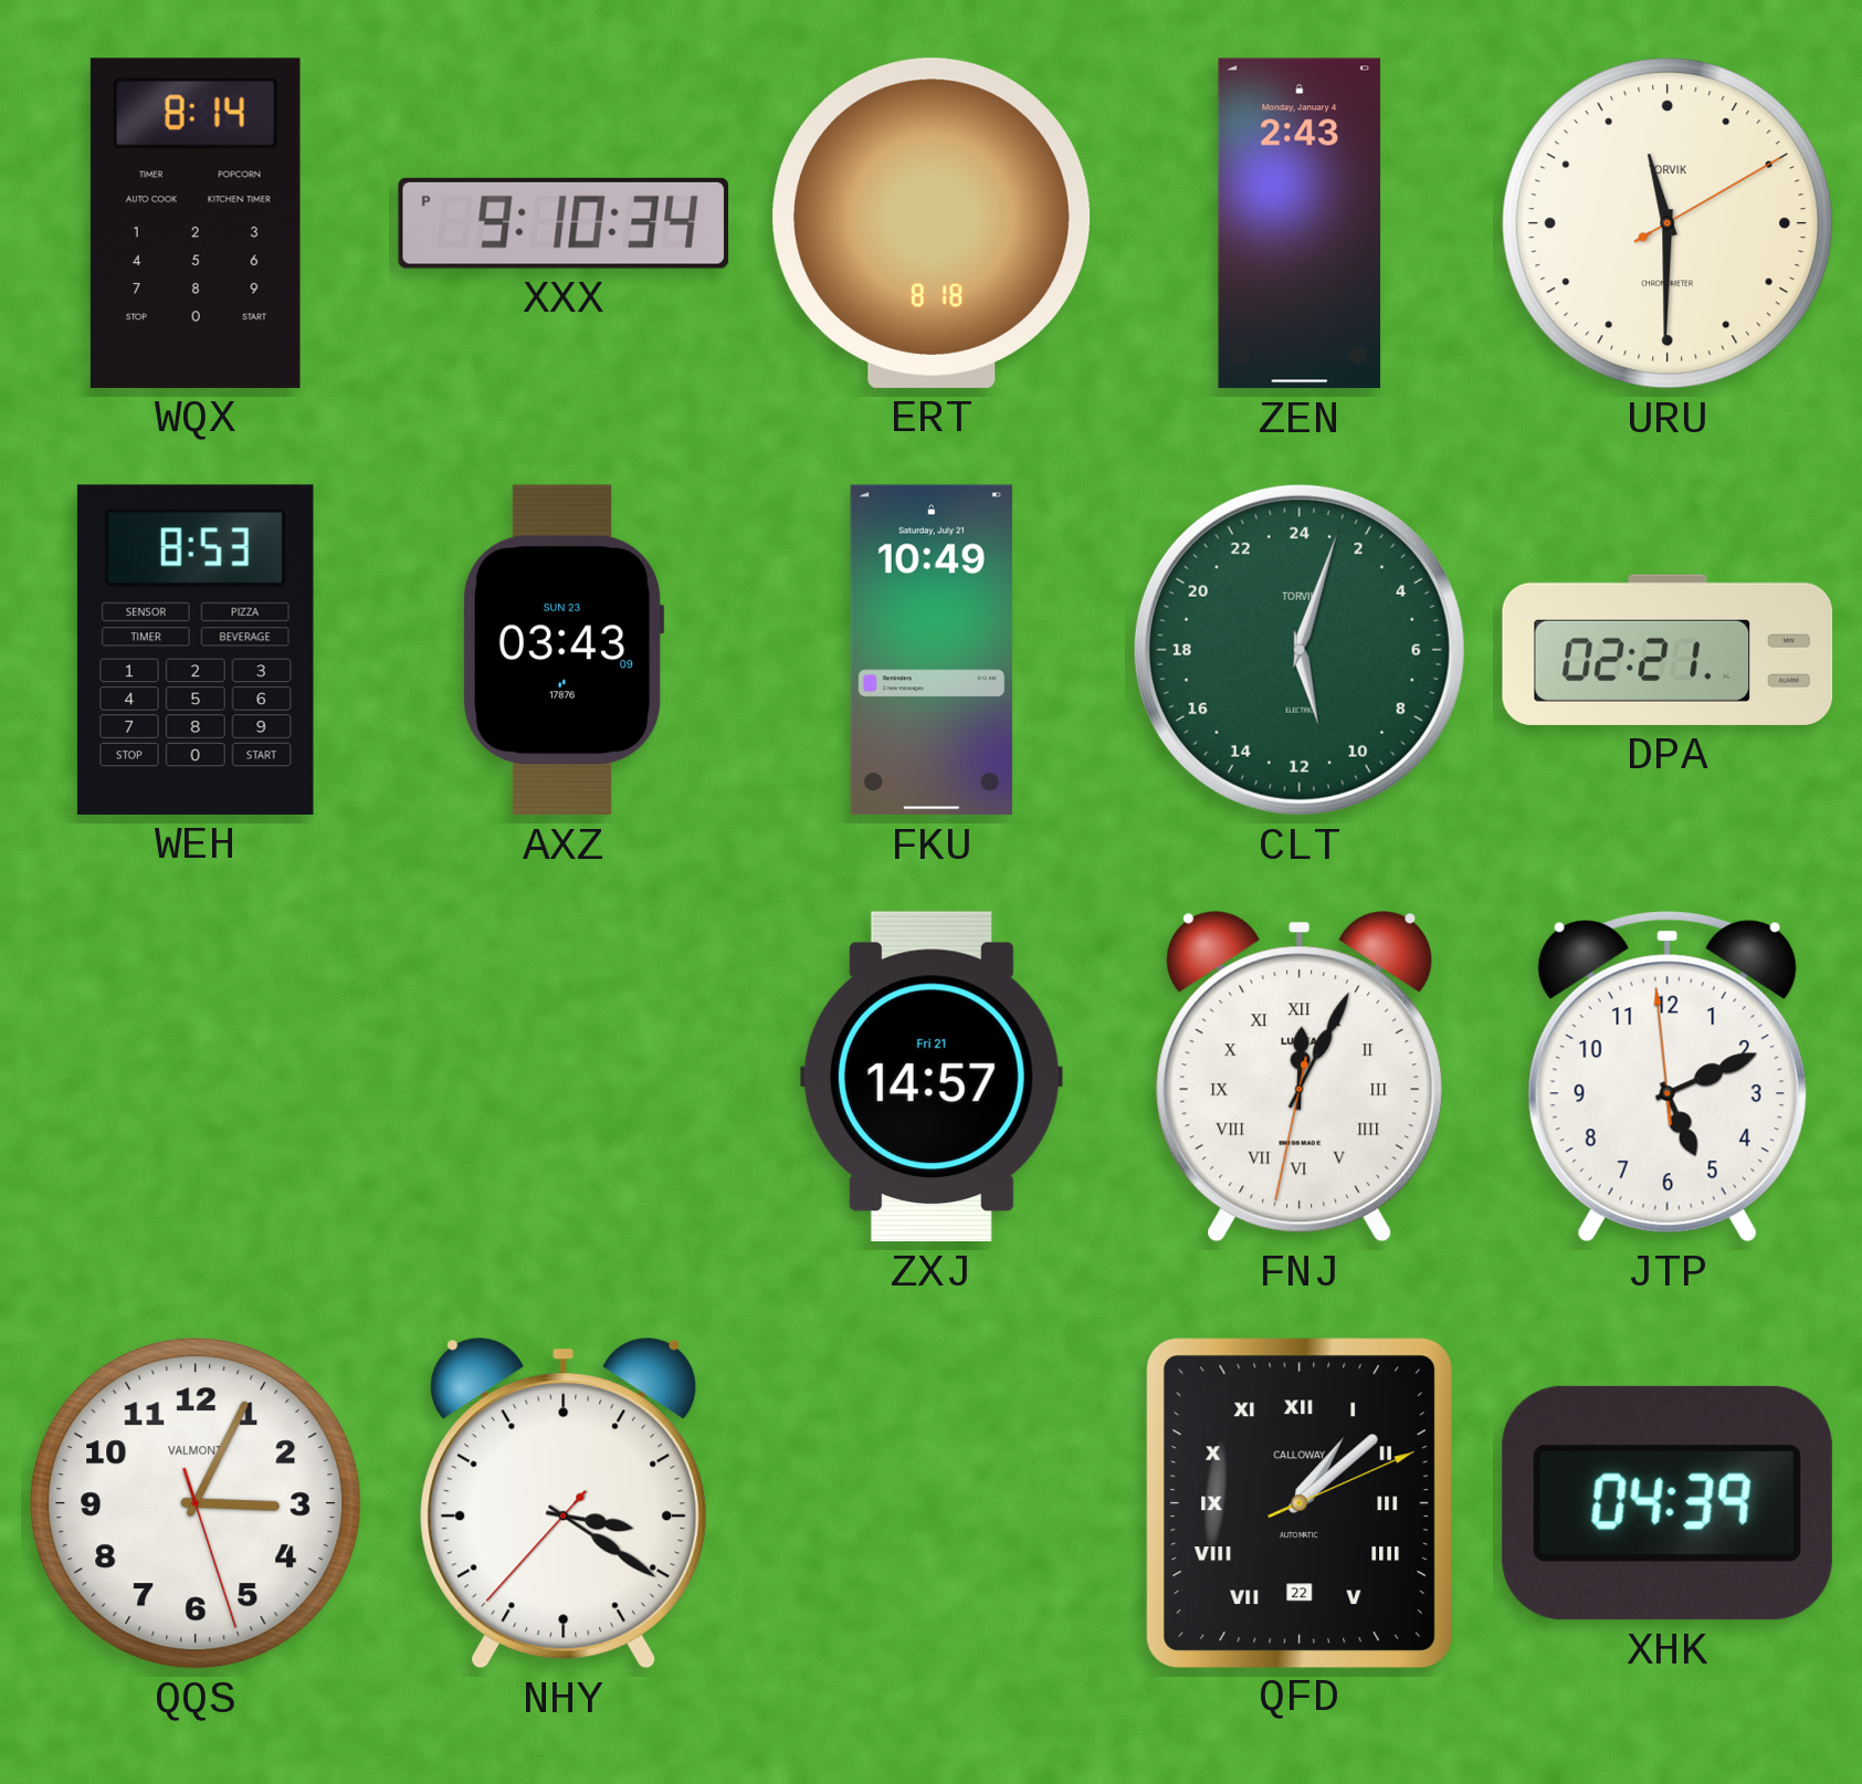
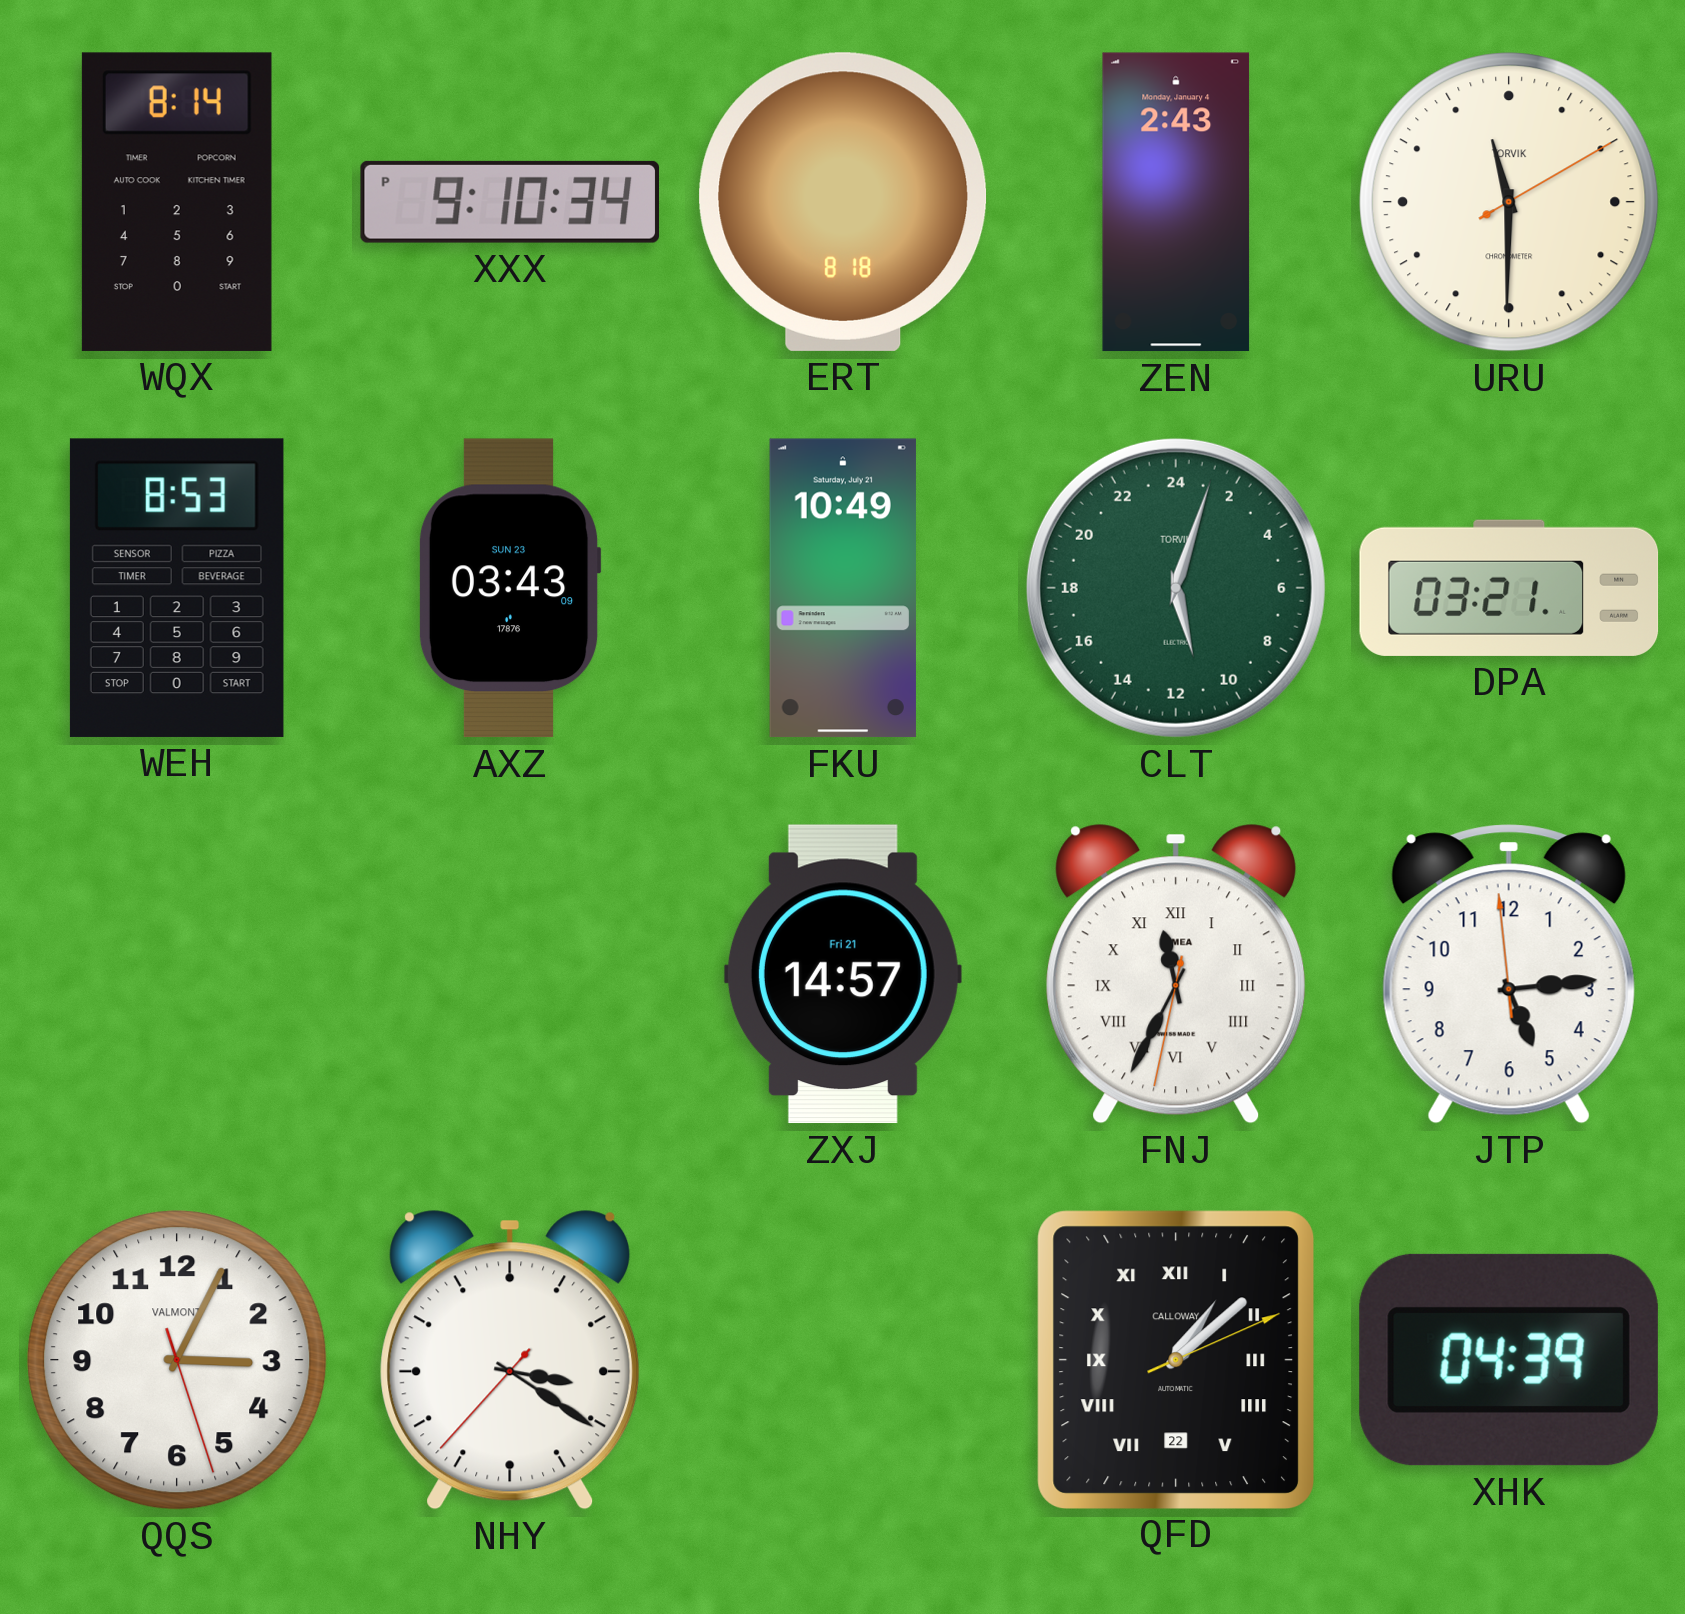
DPA: 02:21 -> 03:21
FNJ: 12:04 -> 11:34
JTP: 5:10 -> 5:13
